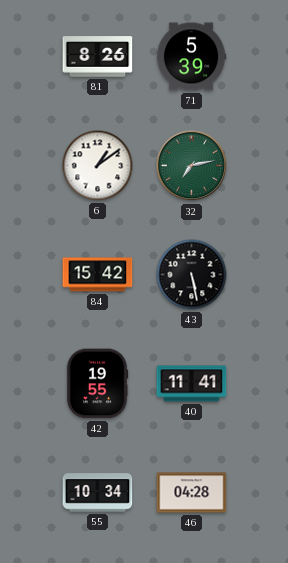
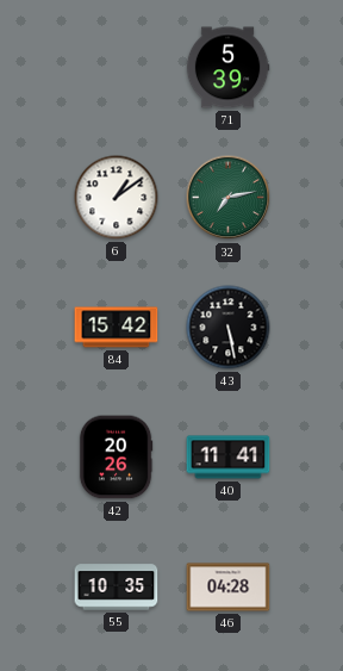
81: 8:26 -> none
42: 19:55 -> 20:26
55: 10:34 -> 10:35
